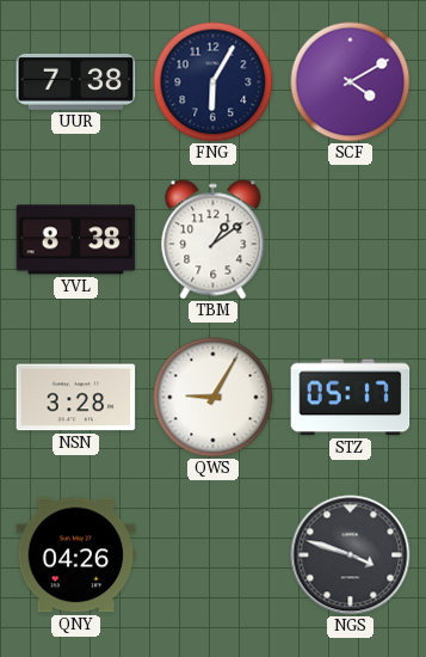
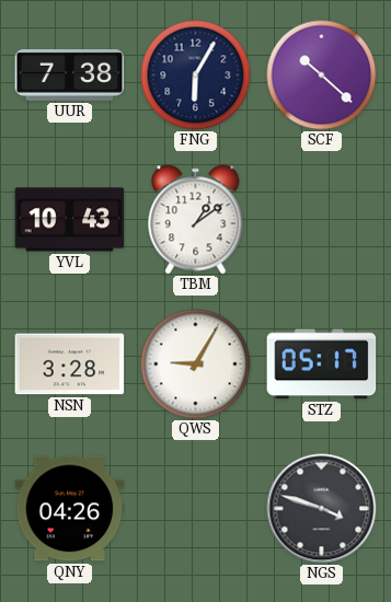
SCF: 4:10 -> 10:22
YVL: 8:38 -> 10:43
